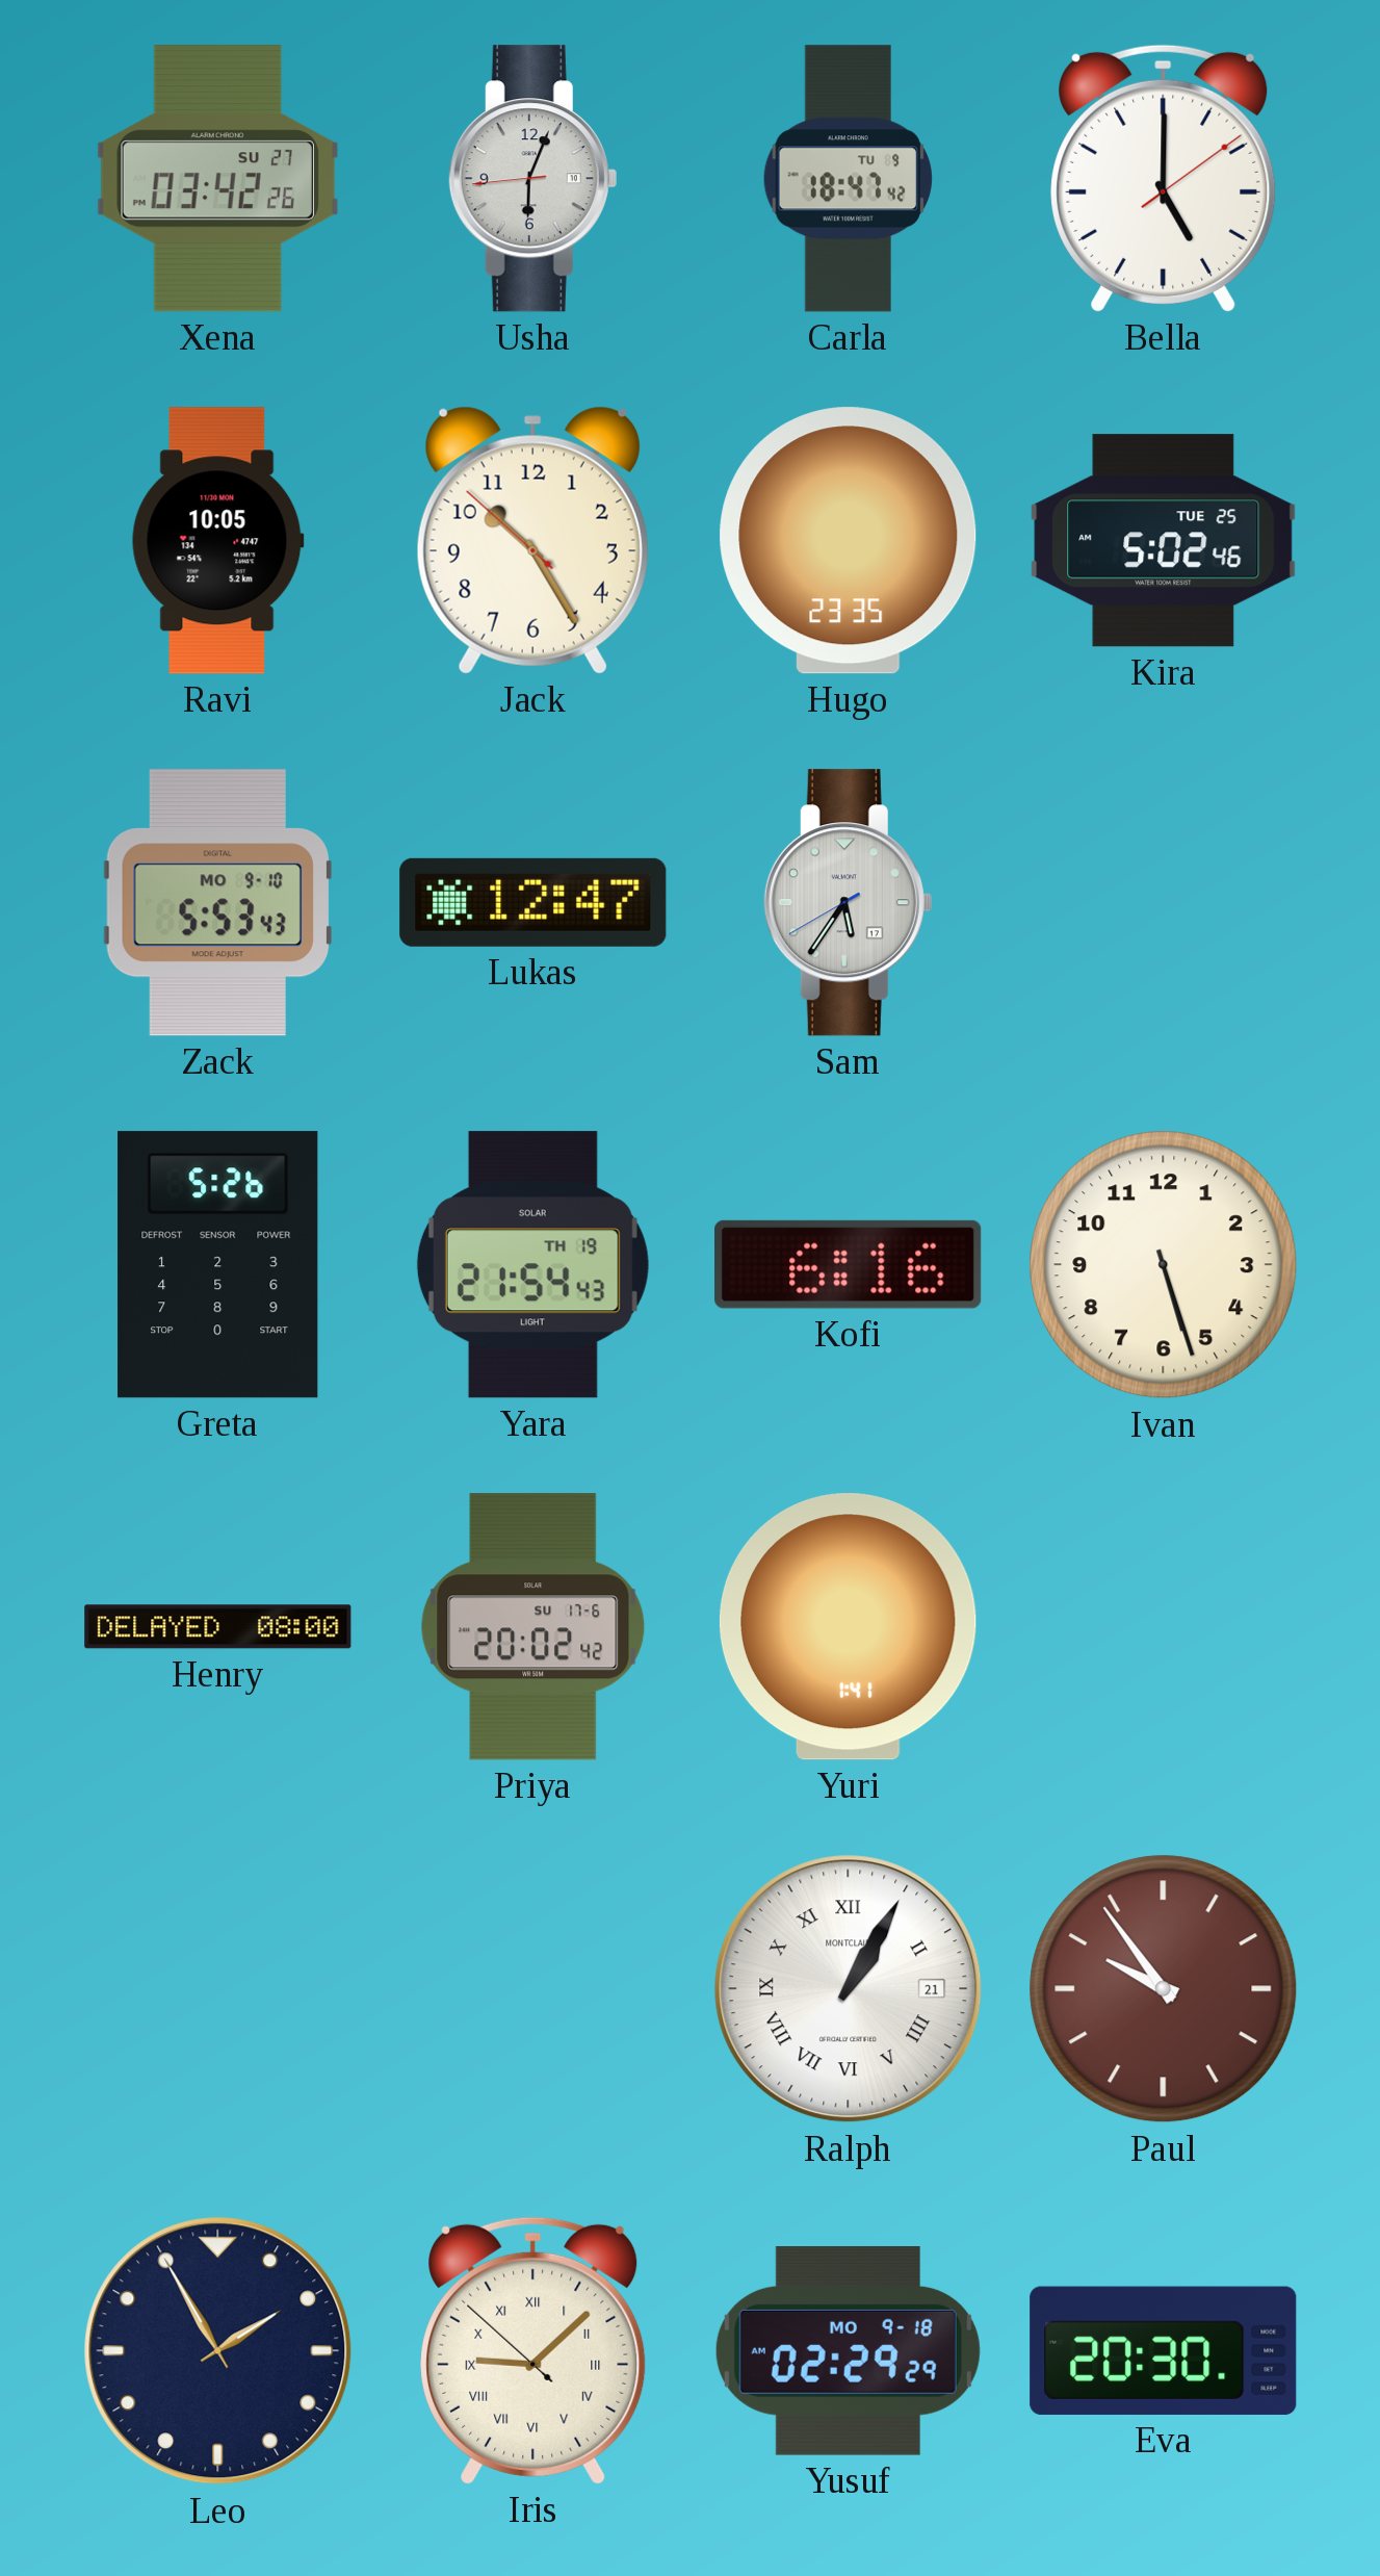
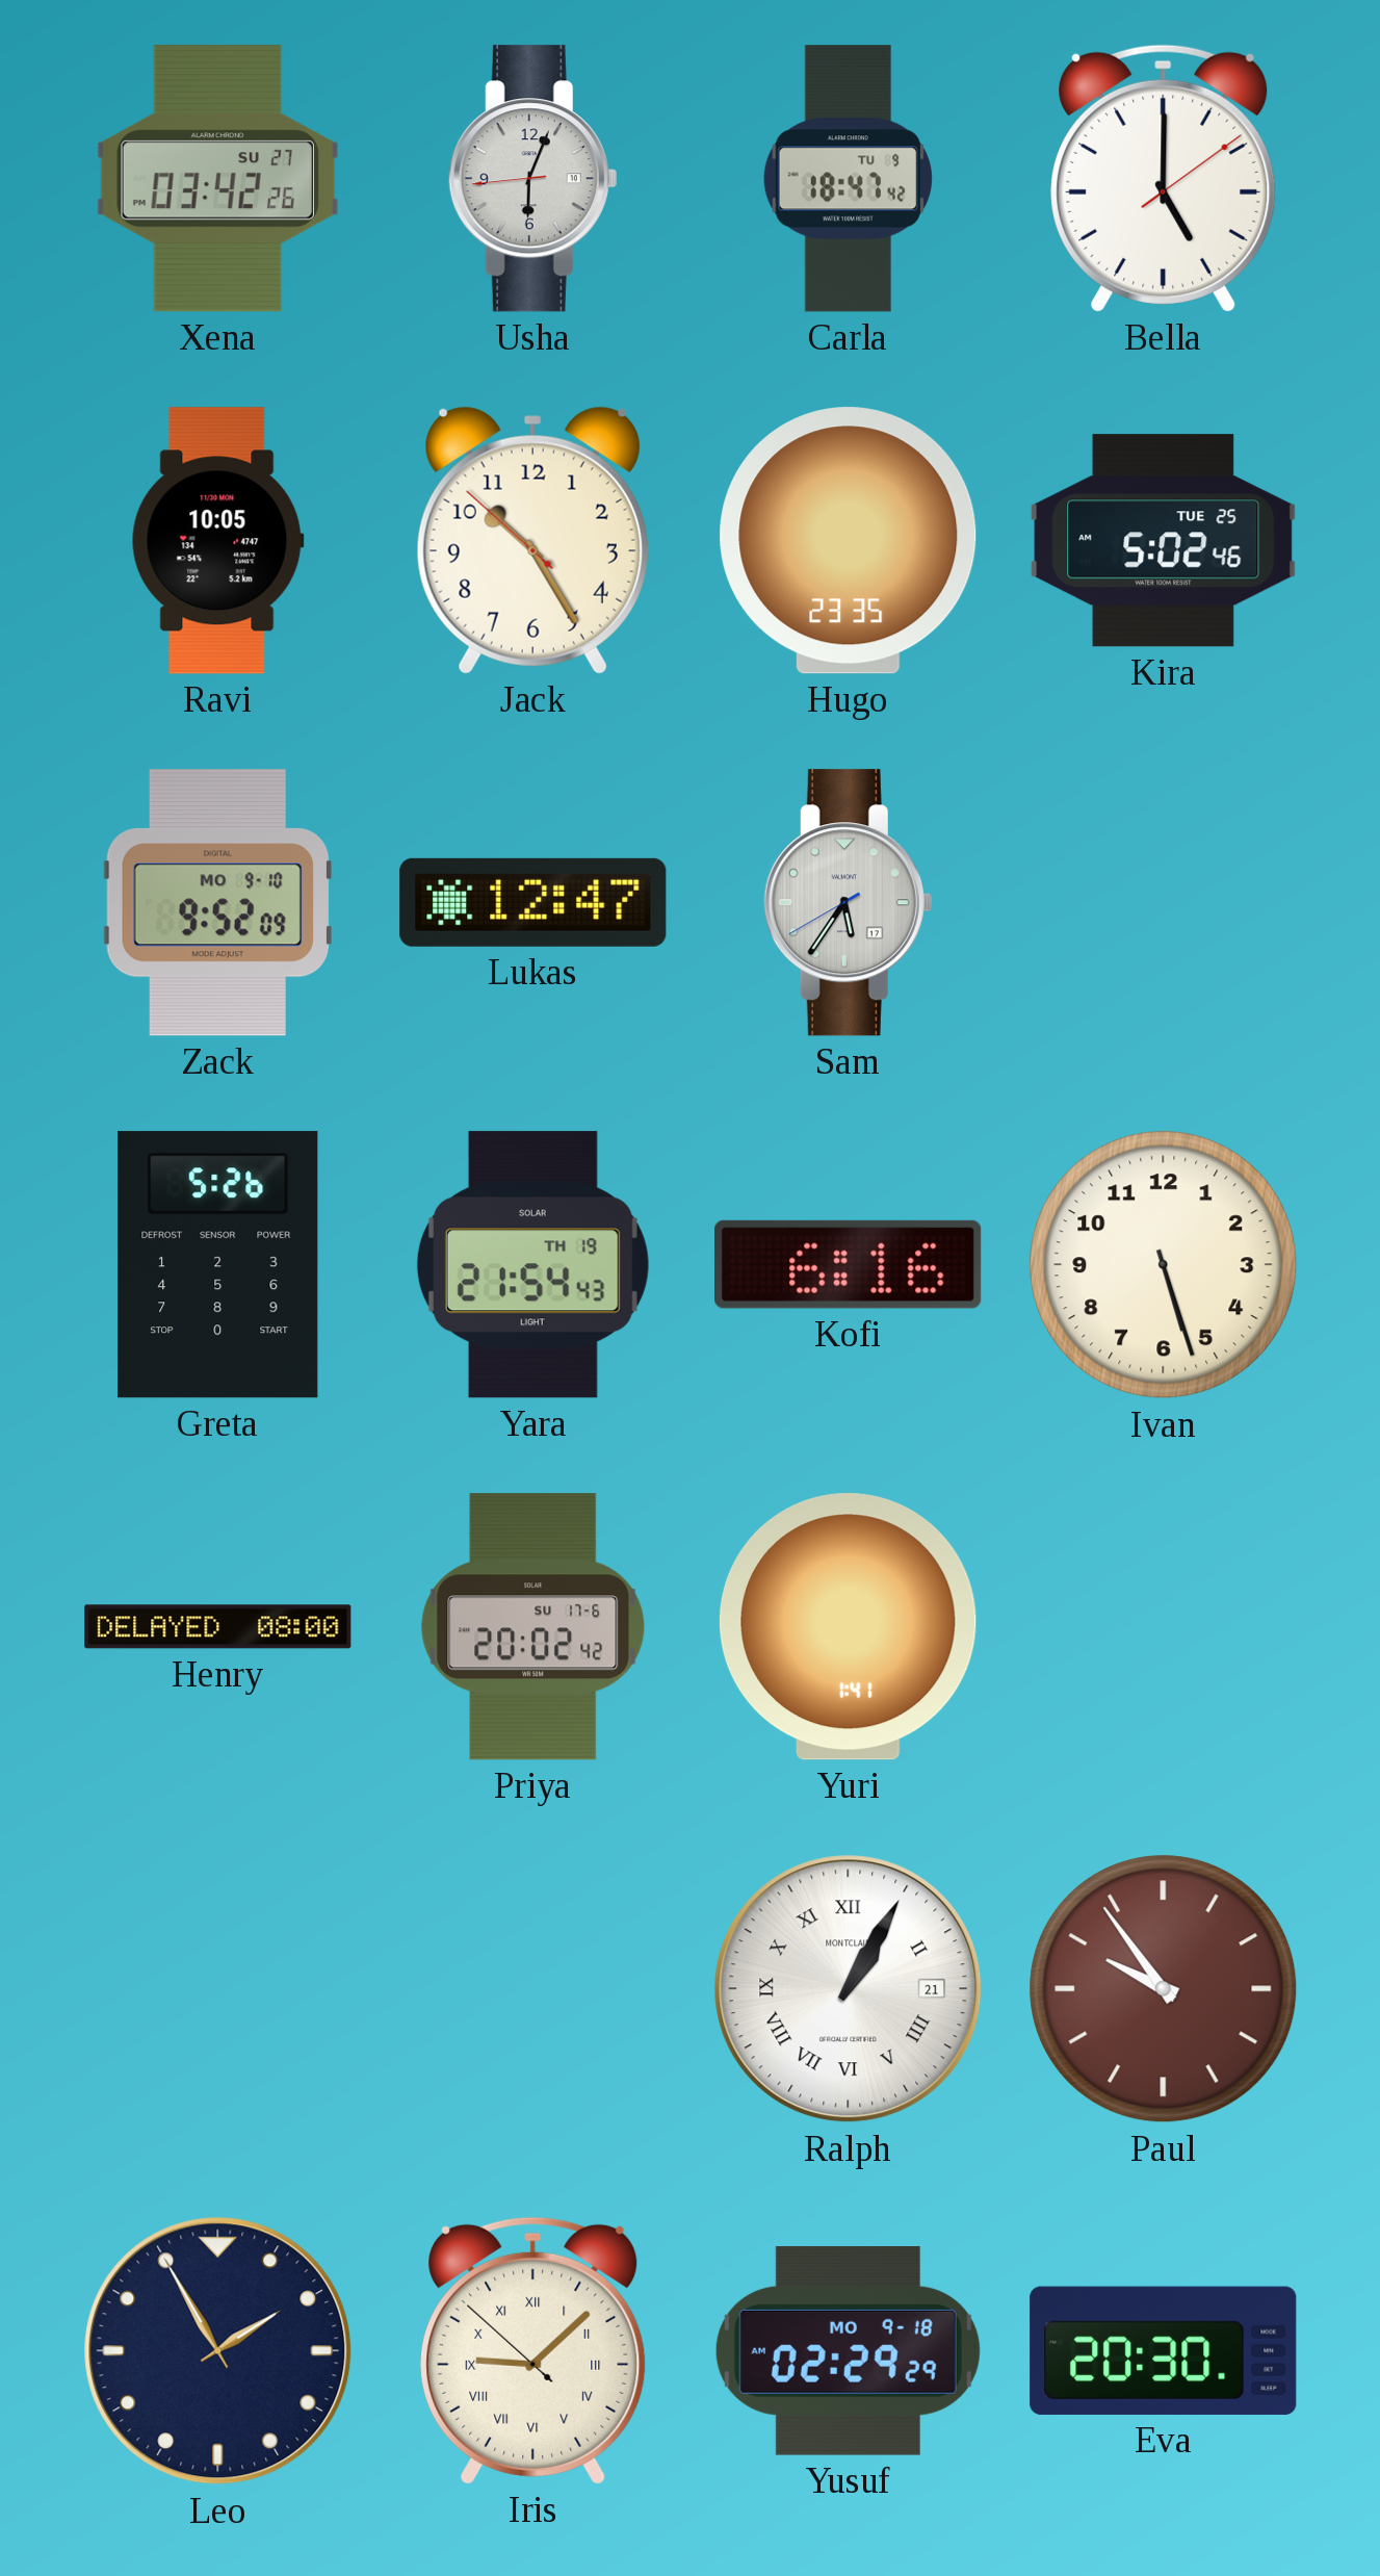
Zack: 5:53 -> 9:52
